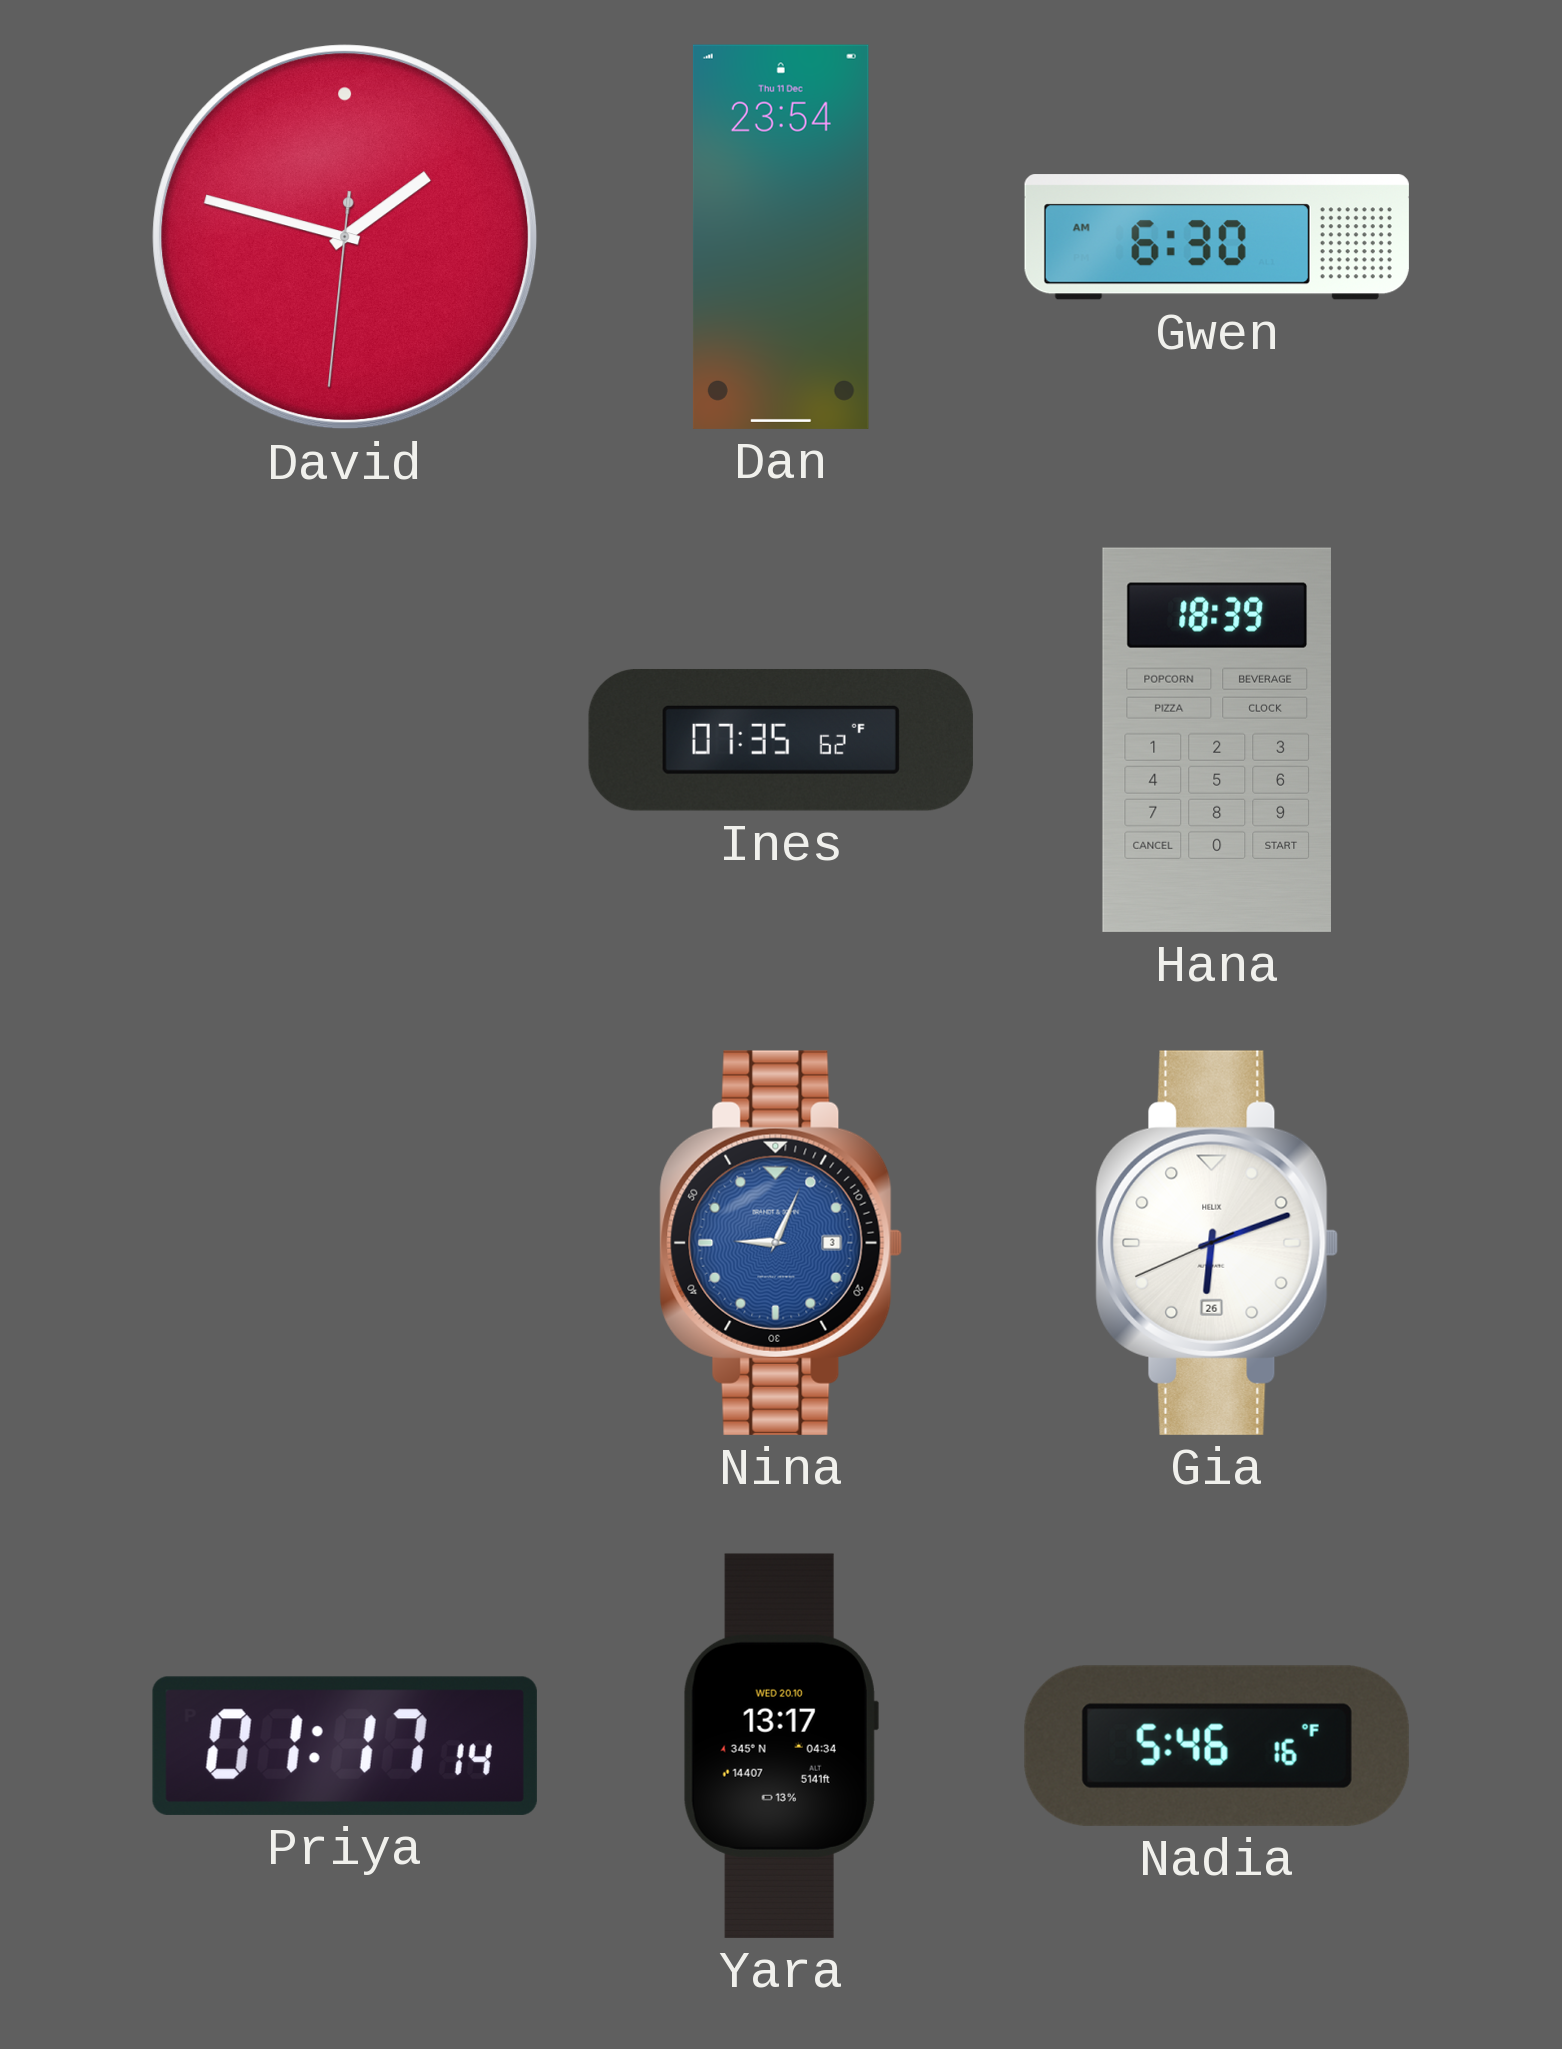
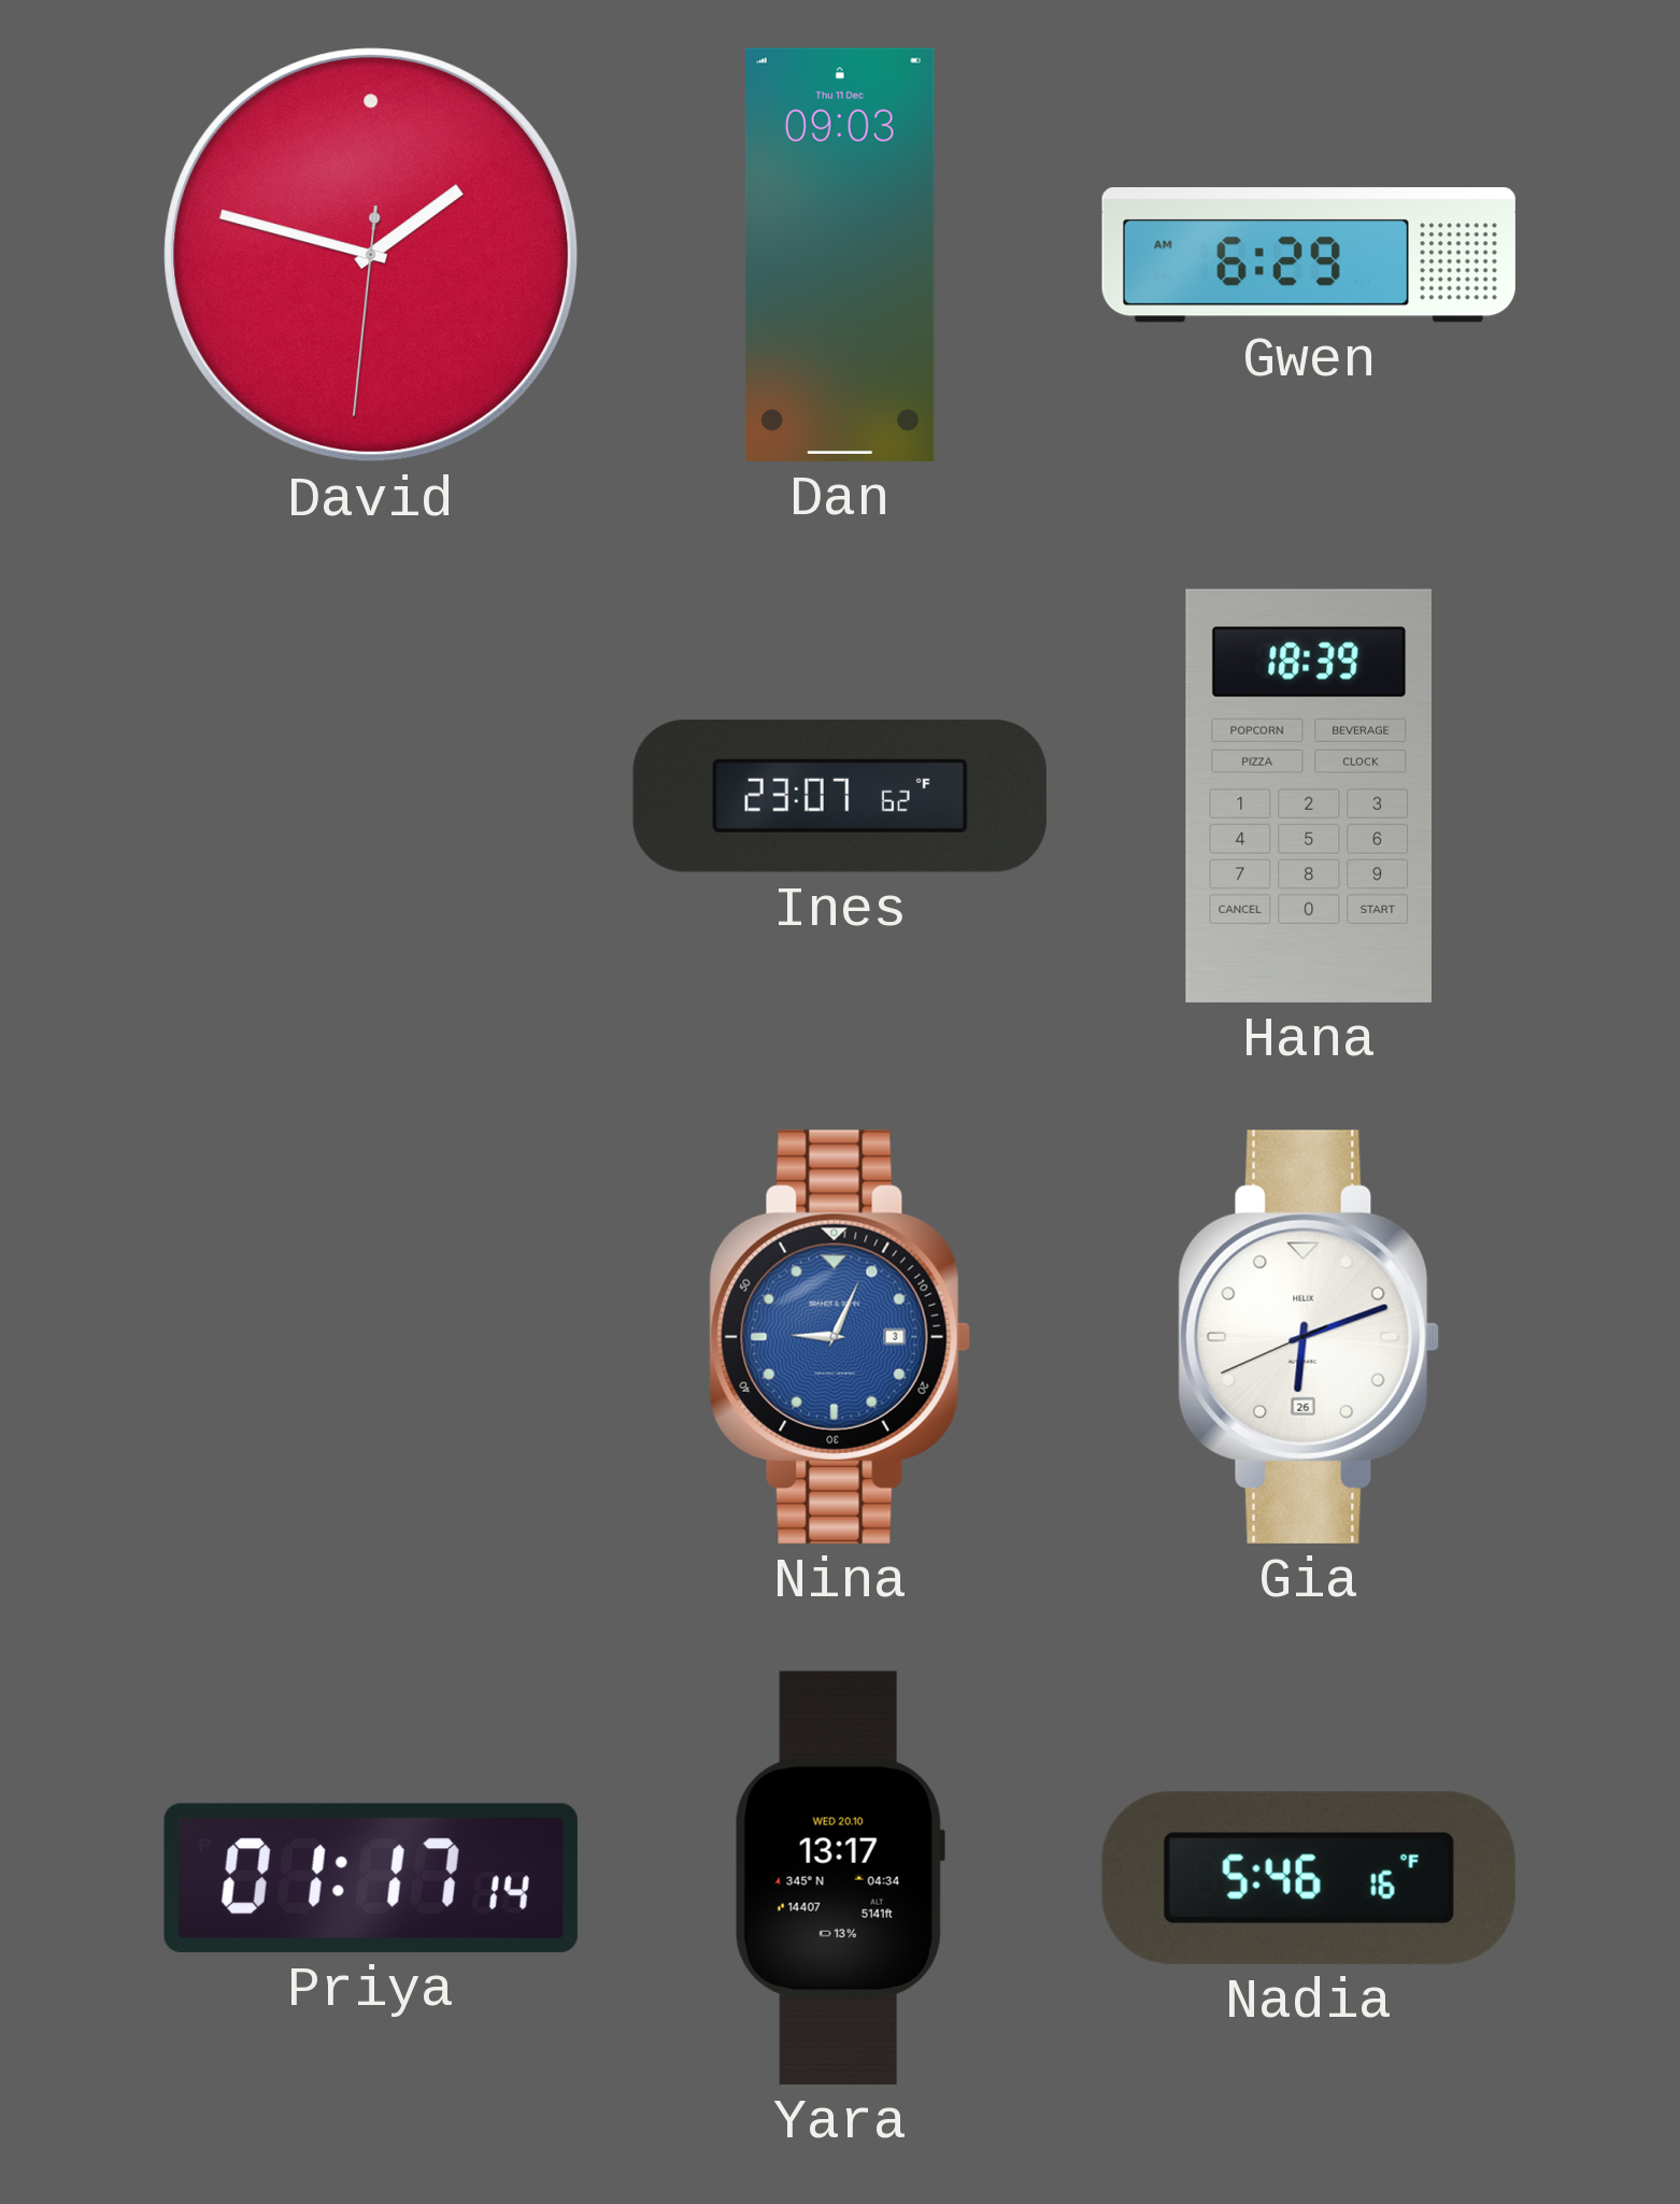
Dan: 23:54 -> 09:03
Gwen: 6:30 -> 6:29
Ines: 07:35 -> 23:07
